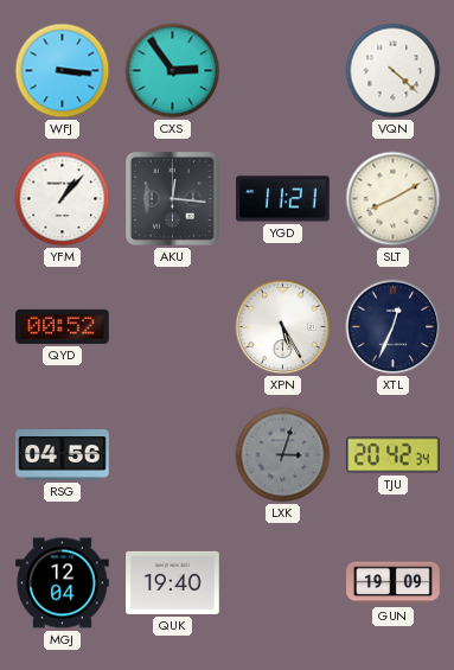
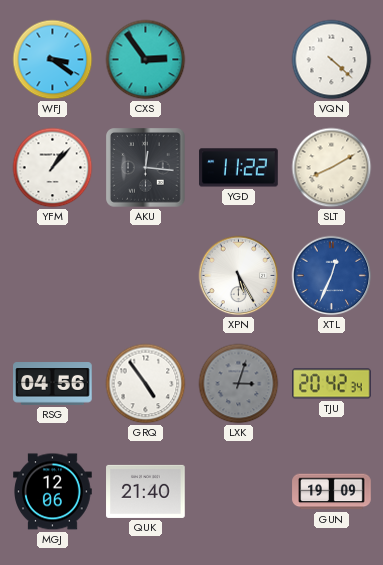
WFJ: 3:16 -> 3:21
YGD: 11:21 -> 11:22
QYD: 00:52 -> none
XTL dial: navy -> blue
GRQ: none -> 4:54
MGJ: 12:04 -> 12:06
QUK: 19:40 -> 21:40
